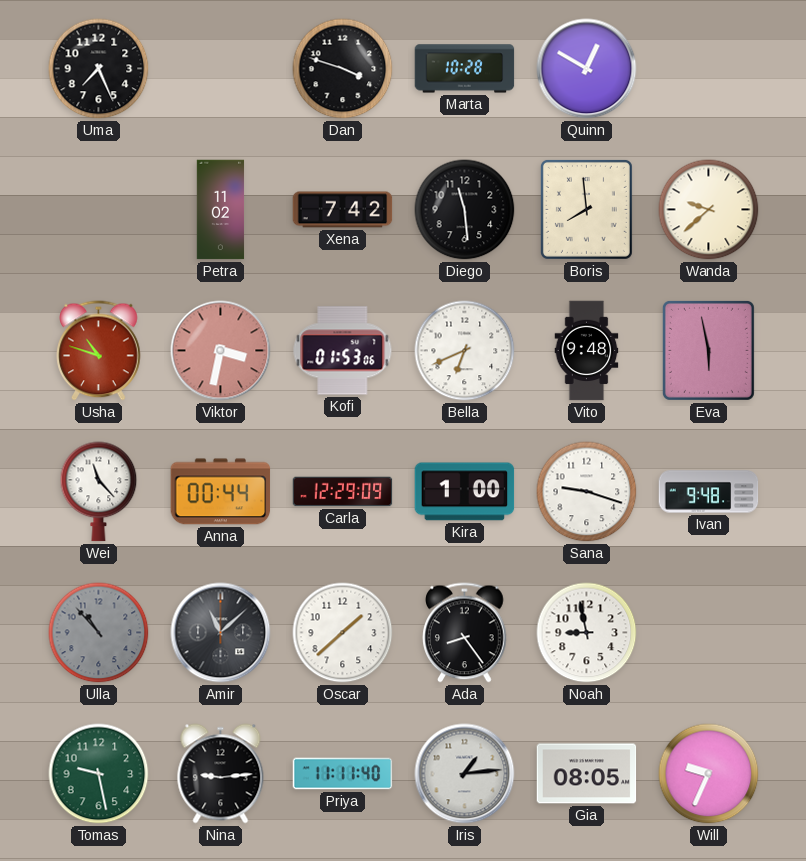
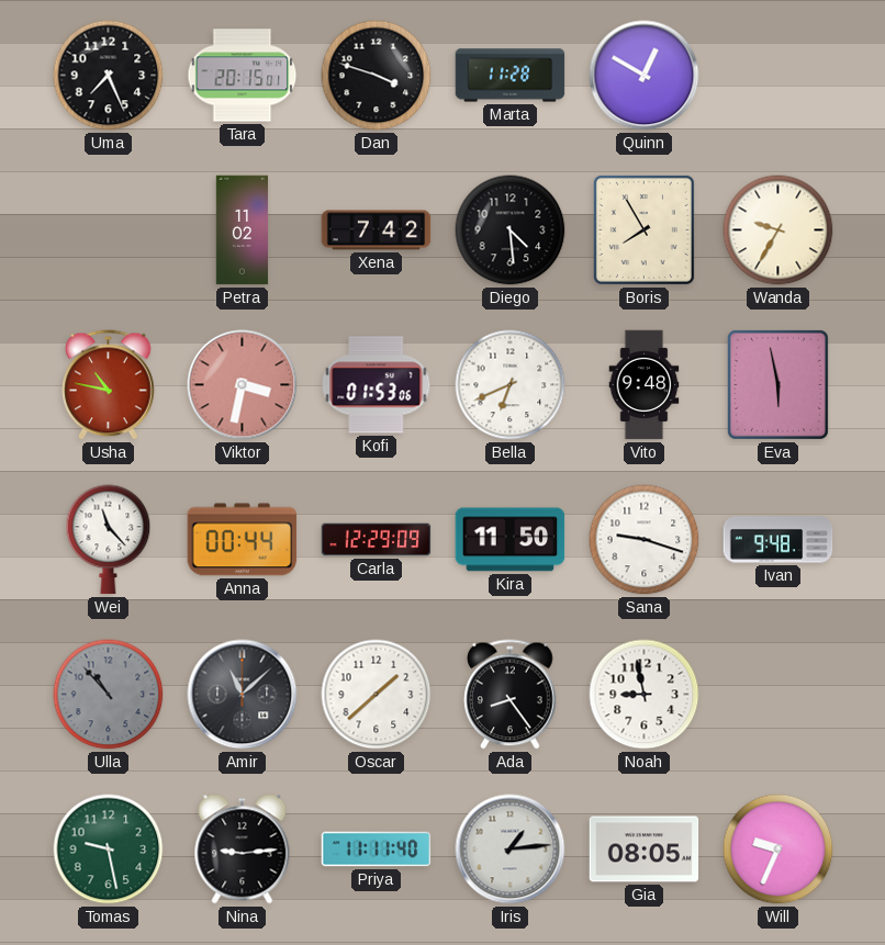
Tara: none -> 20:15
Marta: 10:28 -> 11:28
Diego: 11:29 -> 4:29
Boris: 7:59 -> 7:55
Wanda: 9:38 -> 9:35
Usha: 10:48 -> 10:47
Kira: 1:00 -> 11:50
